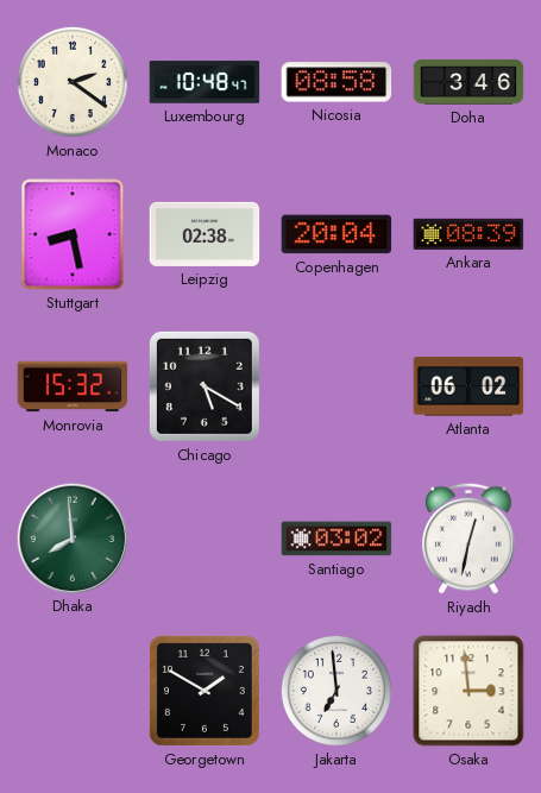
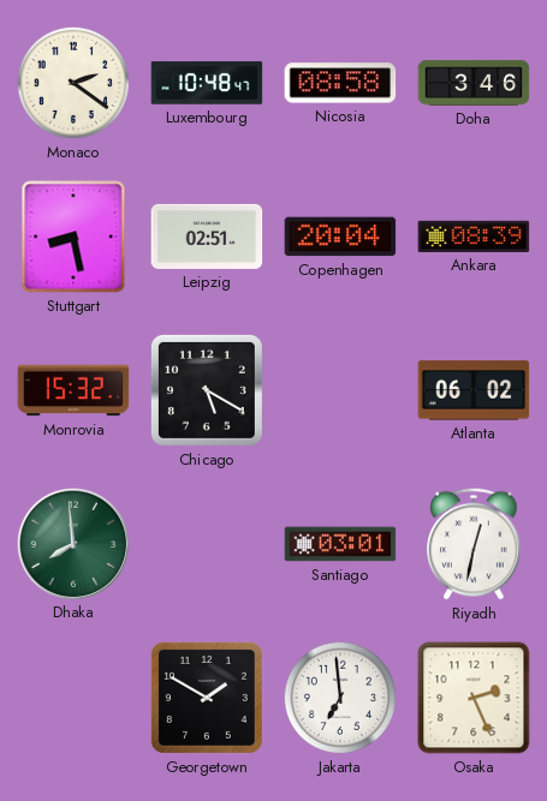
Leipzig: 02:38 -> 02:51
Santiago: 03:02 -> 03:01
Osaka: 2:59 -> 2:26
